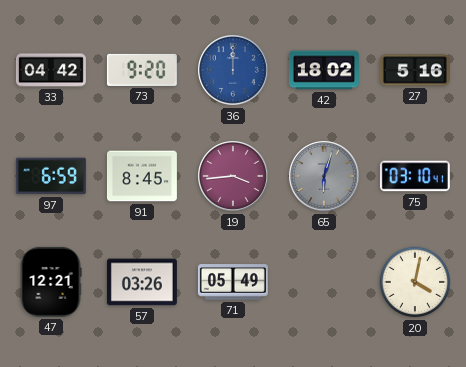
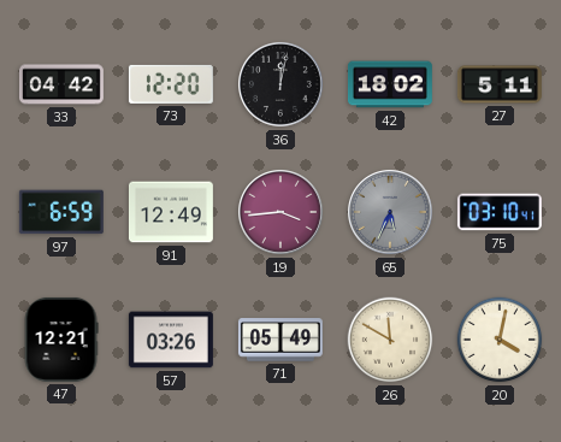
73: 9:20 -> 12:20
36: 12:00 -> 12:02
36 dial: blue -> black
27: 5:16 -> 5:11
91: 8:45 -> 12:49
65: 6:03 -> 5:34
26: none -> 11:50
